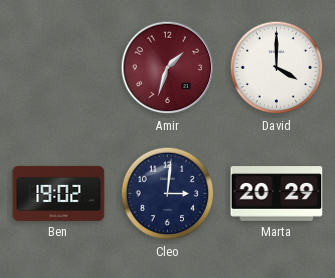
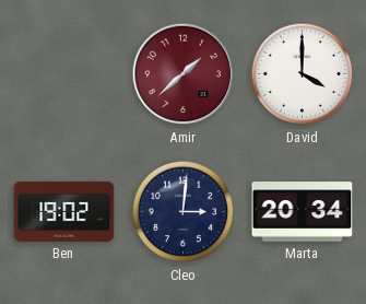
Amir: 1:33 -> 1:38
Marta: 20:29 -> 20:34
